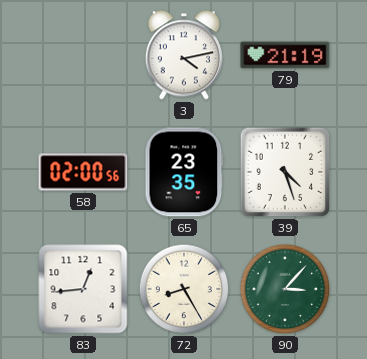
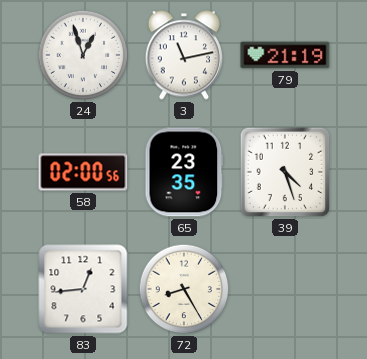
24: none -> 12:57
3: 4:13 -> 11:13
90: 3:07 -> none
